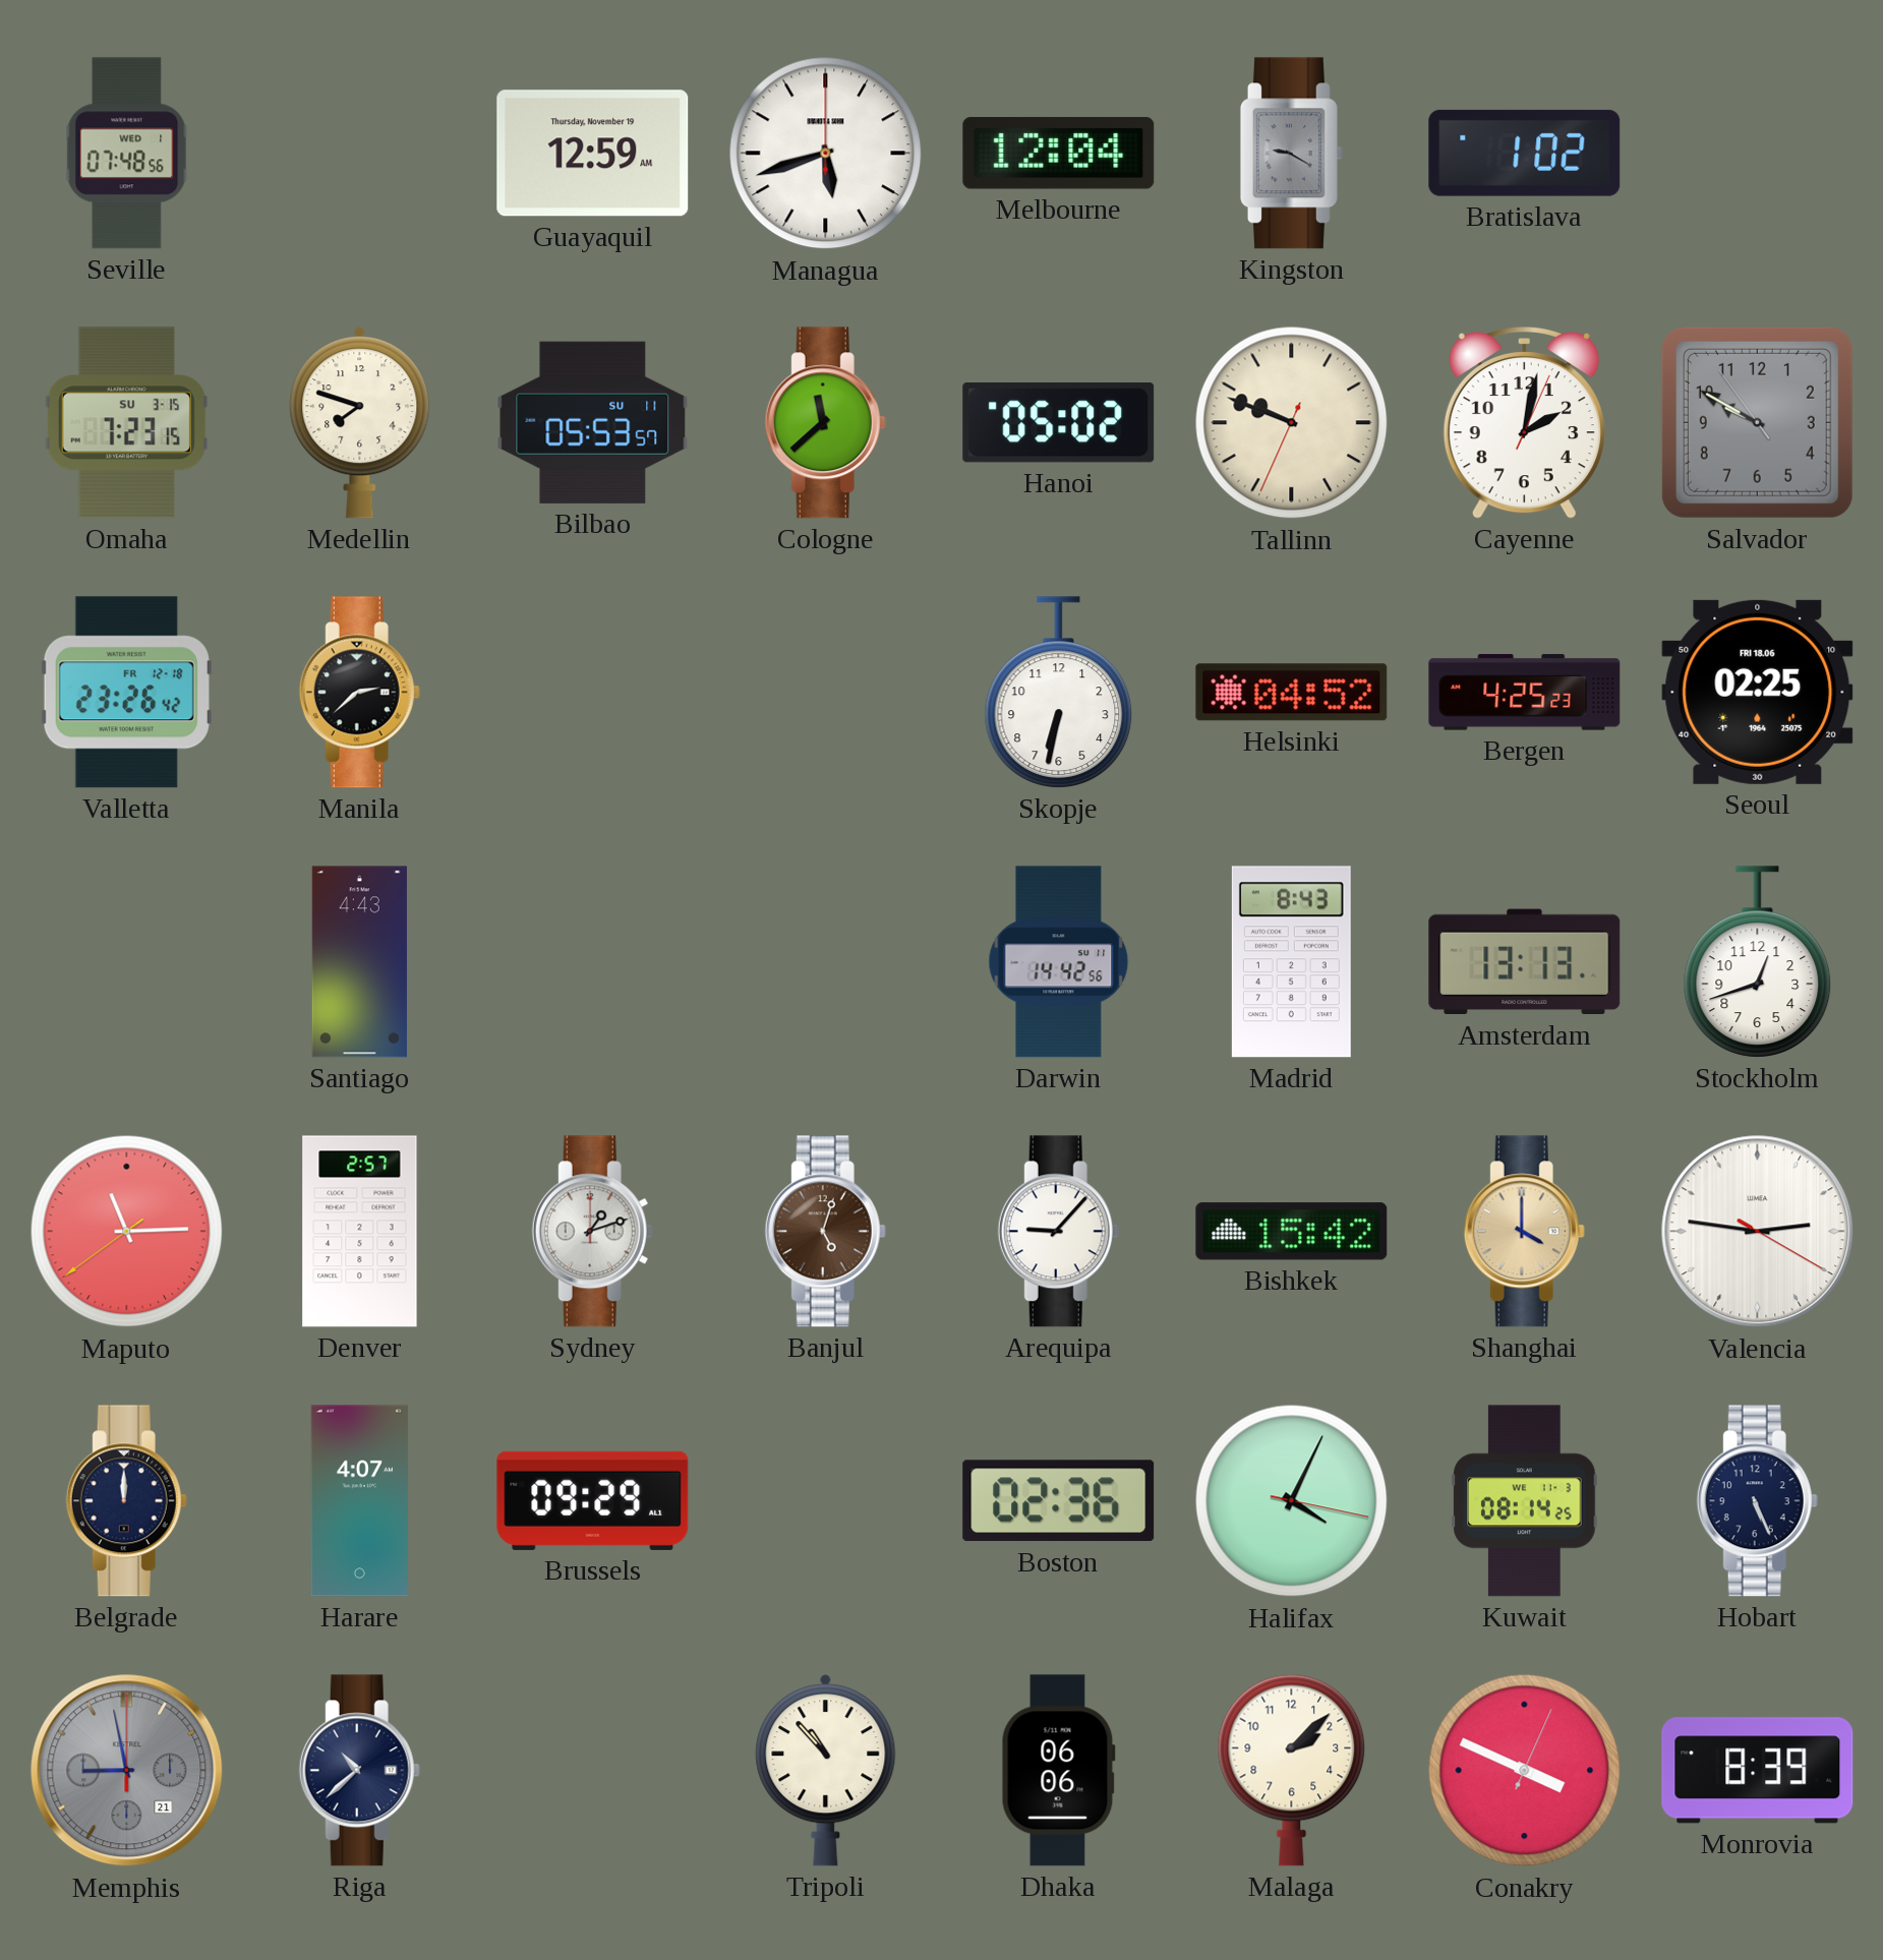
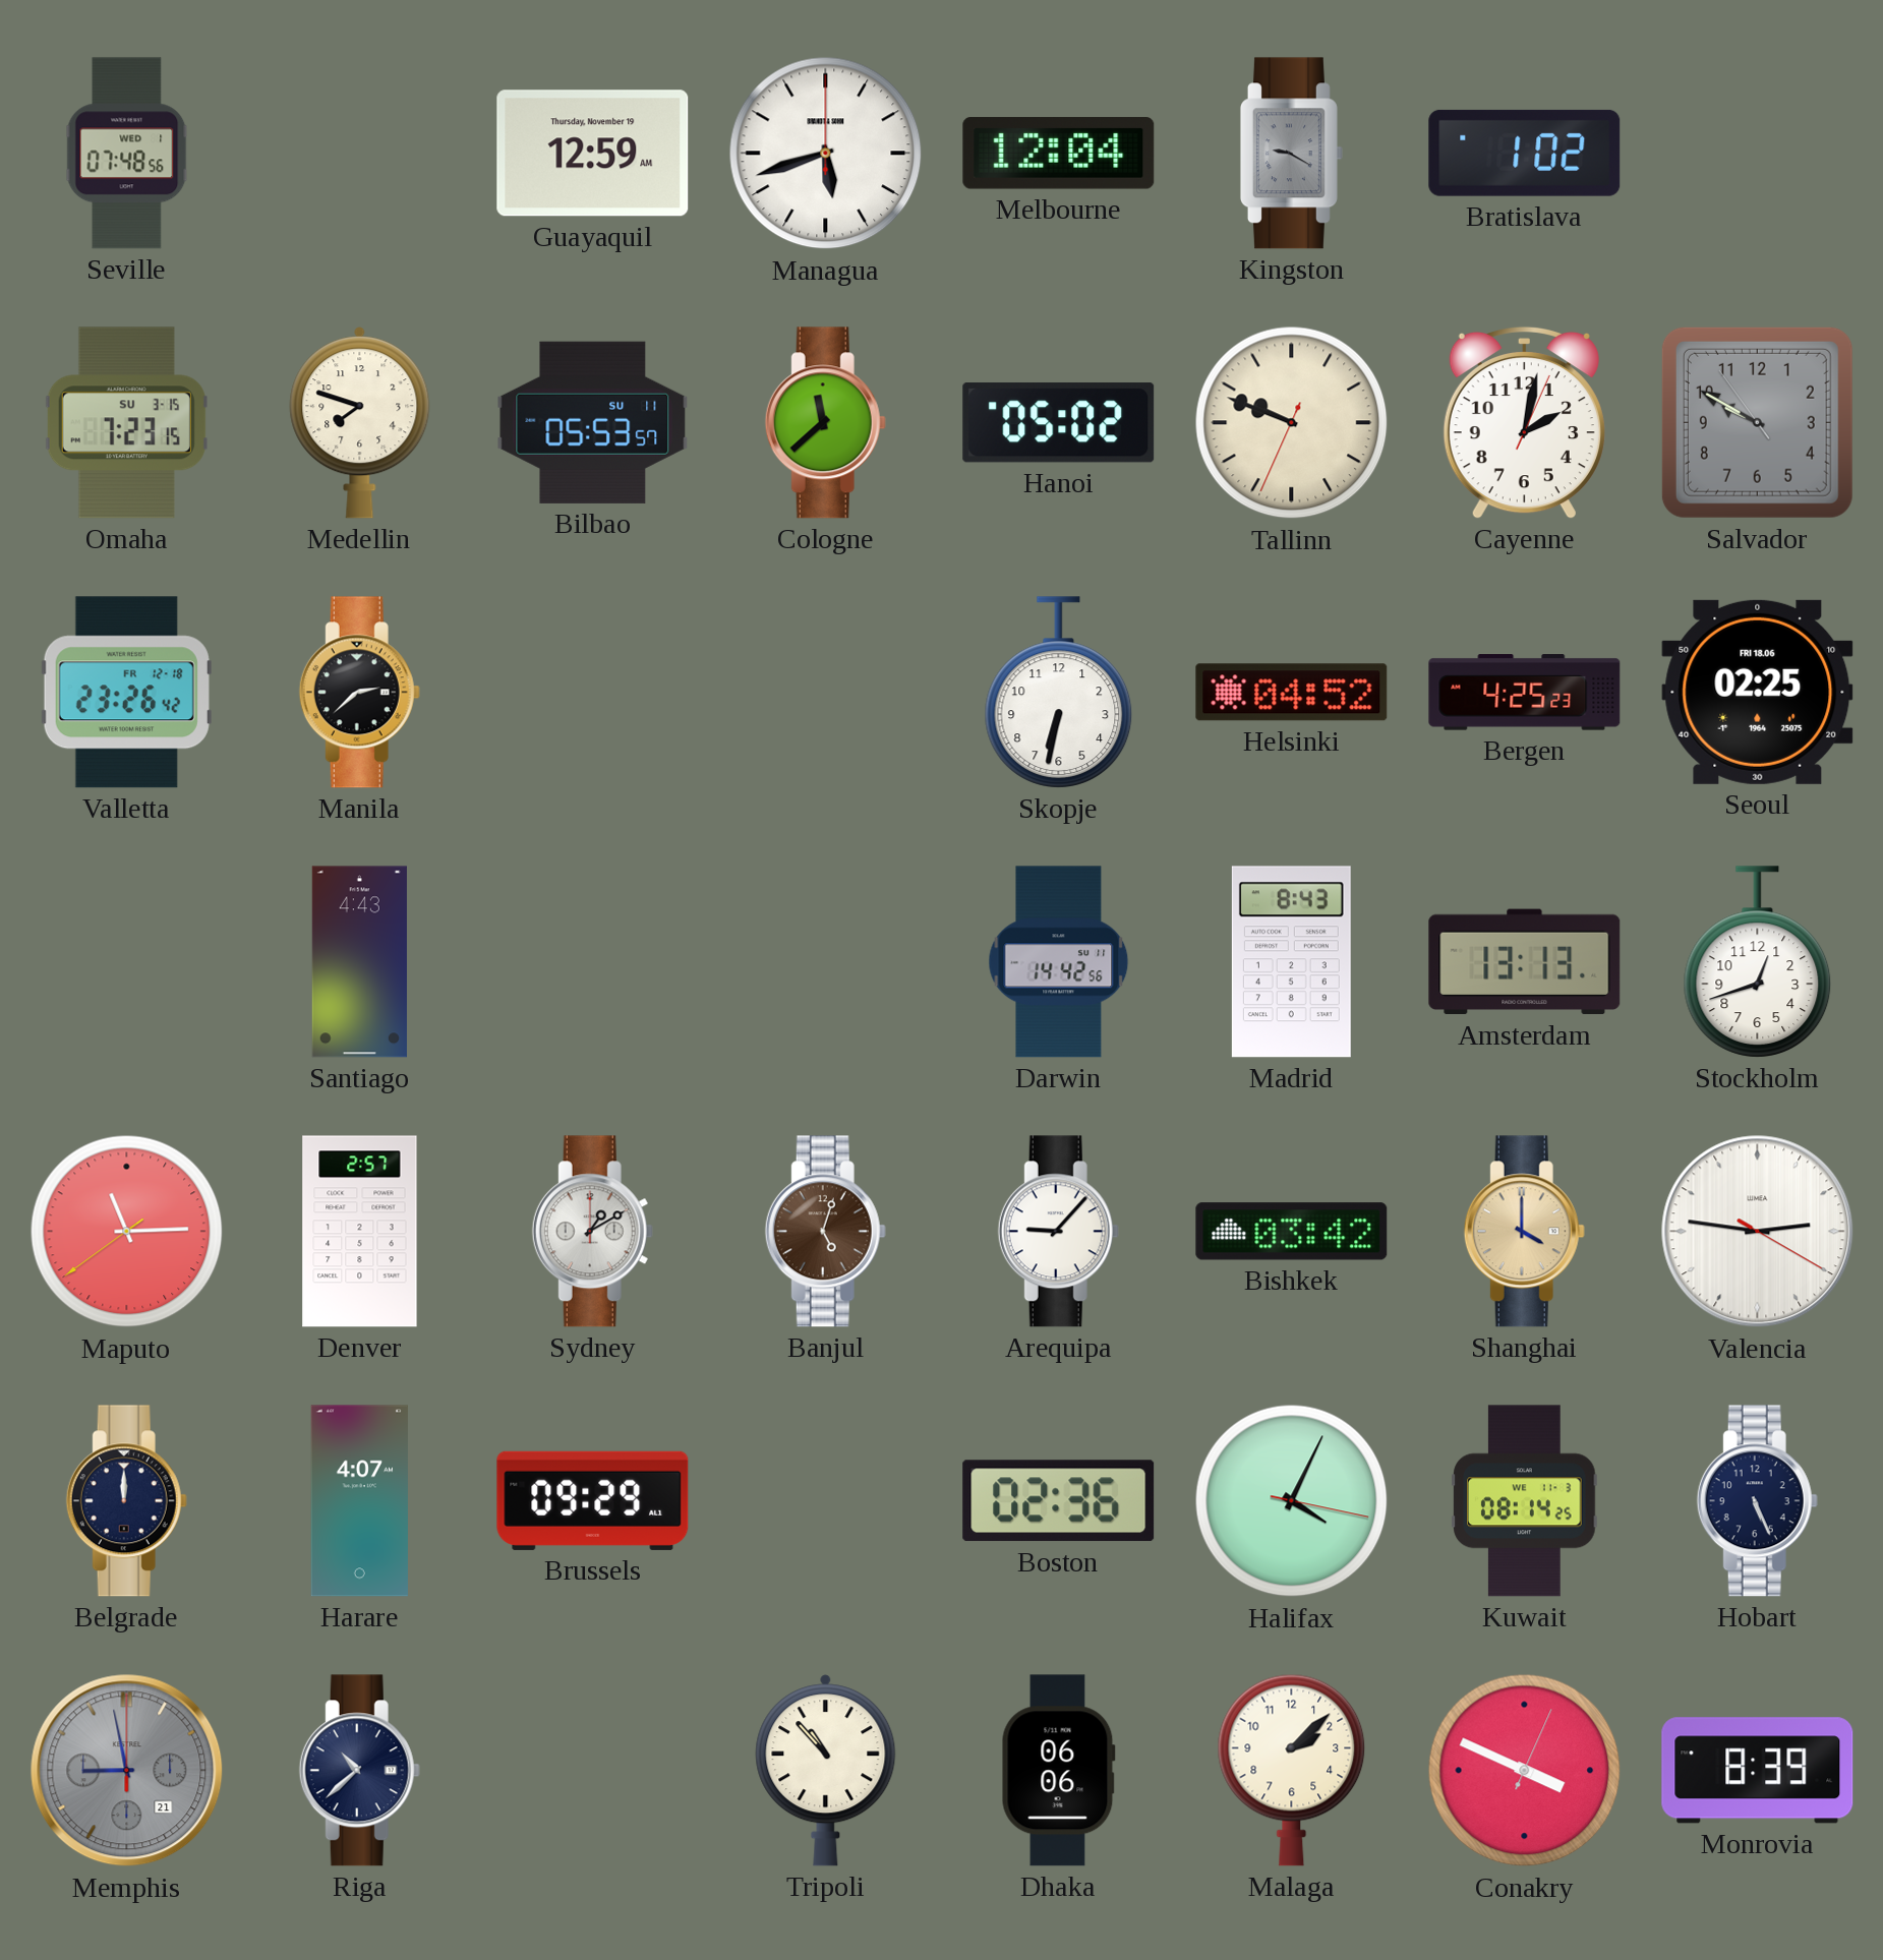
Sydney: 1:12 -> 1:10
Bishkek: 15:42 -> 03:42
